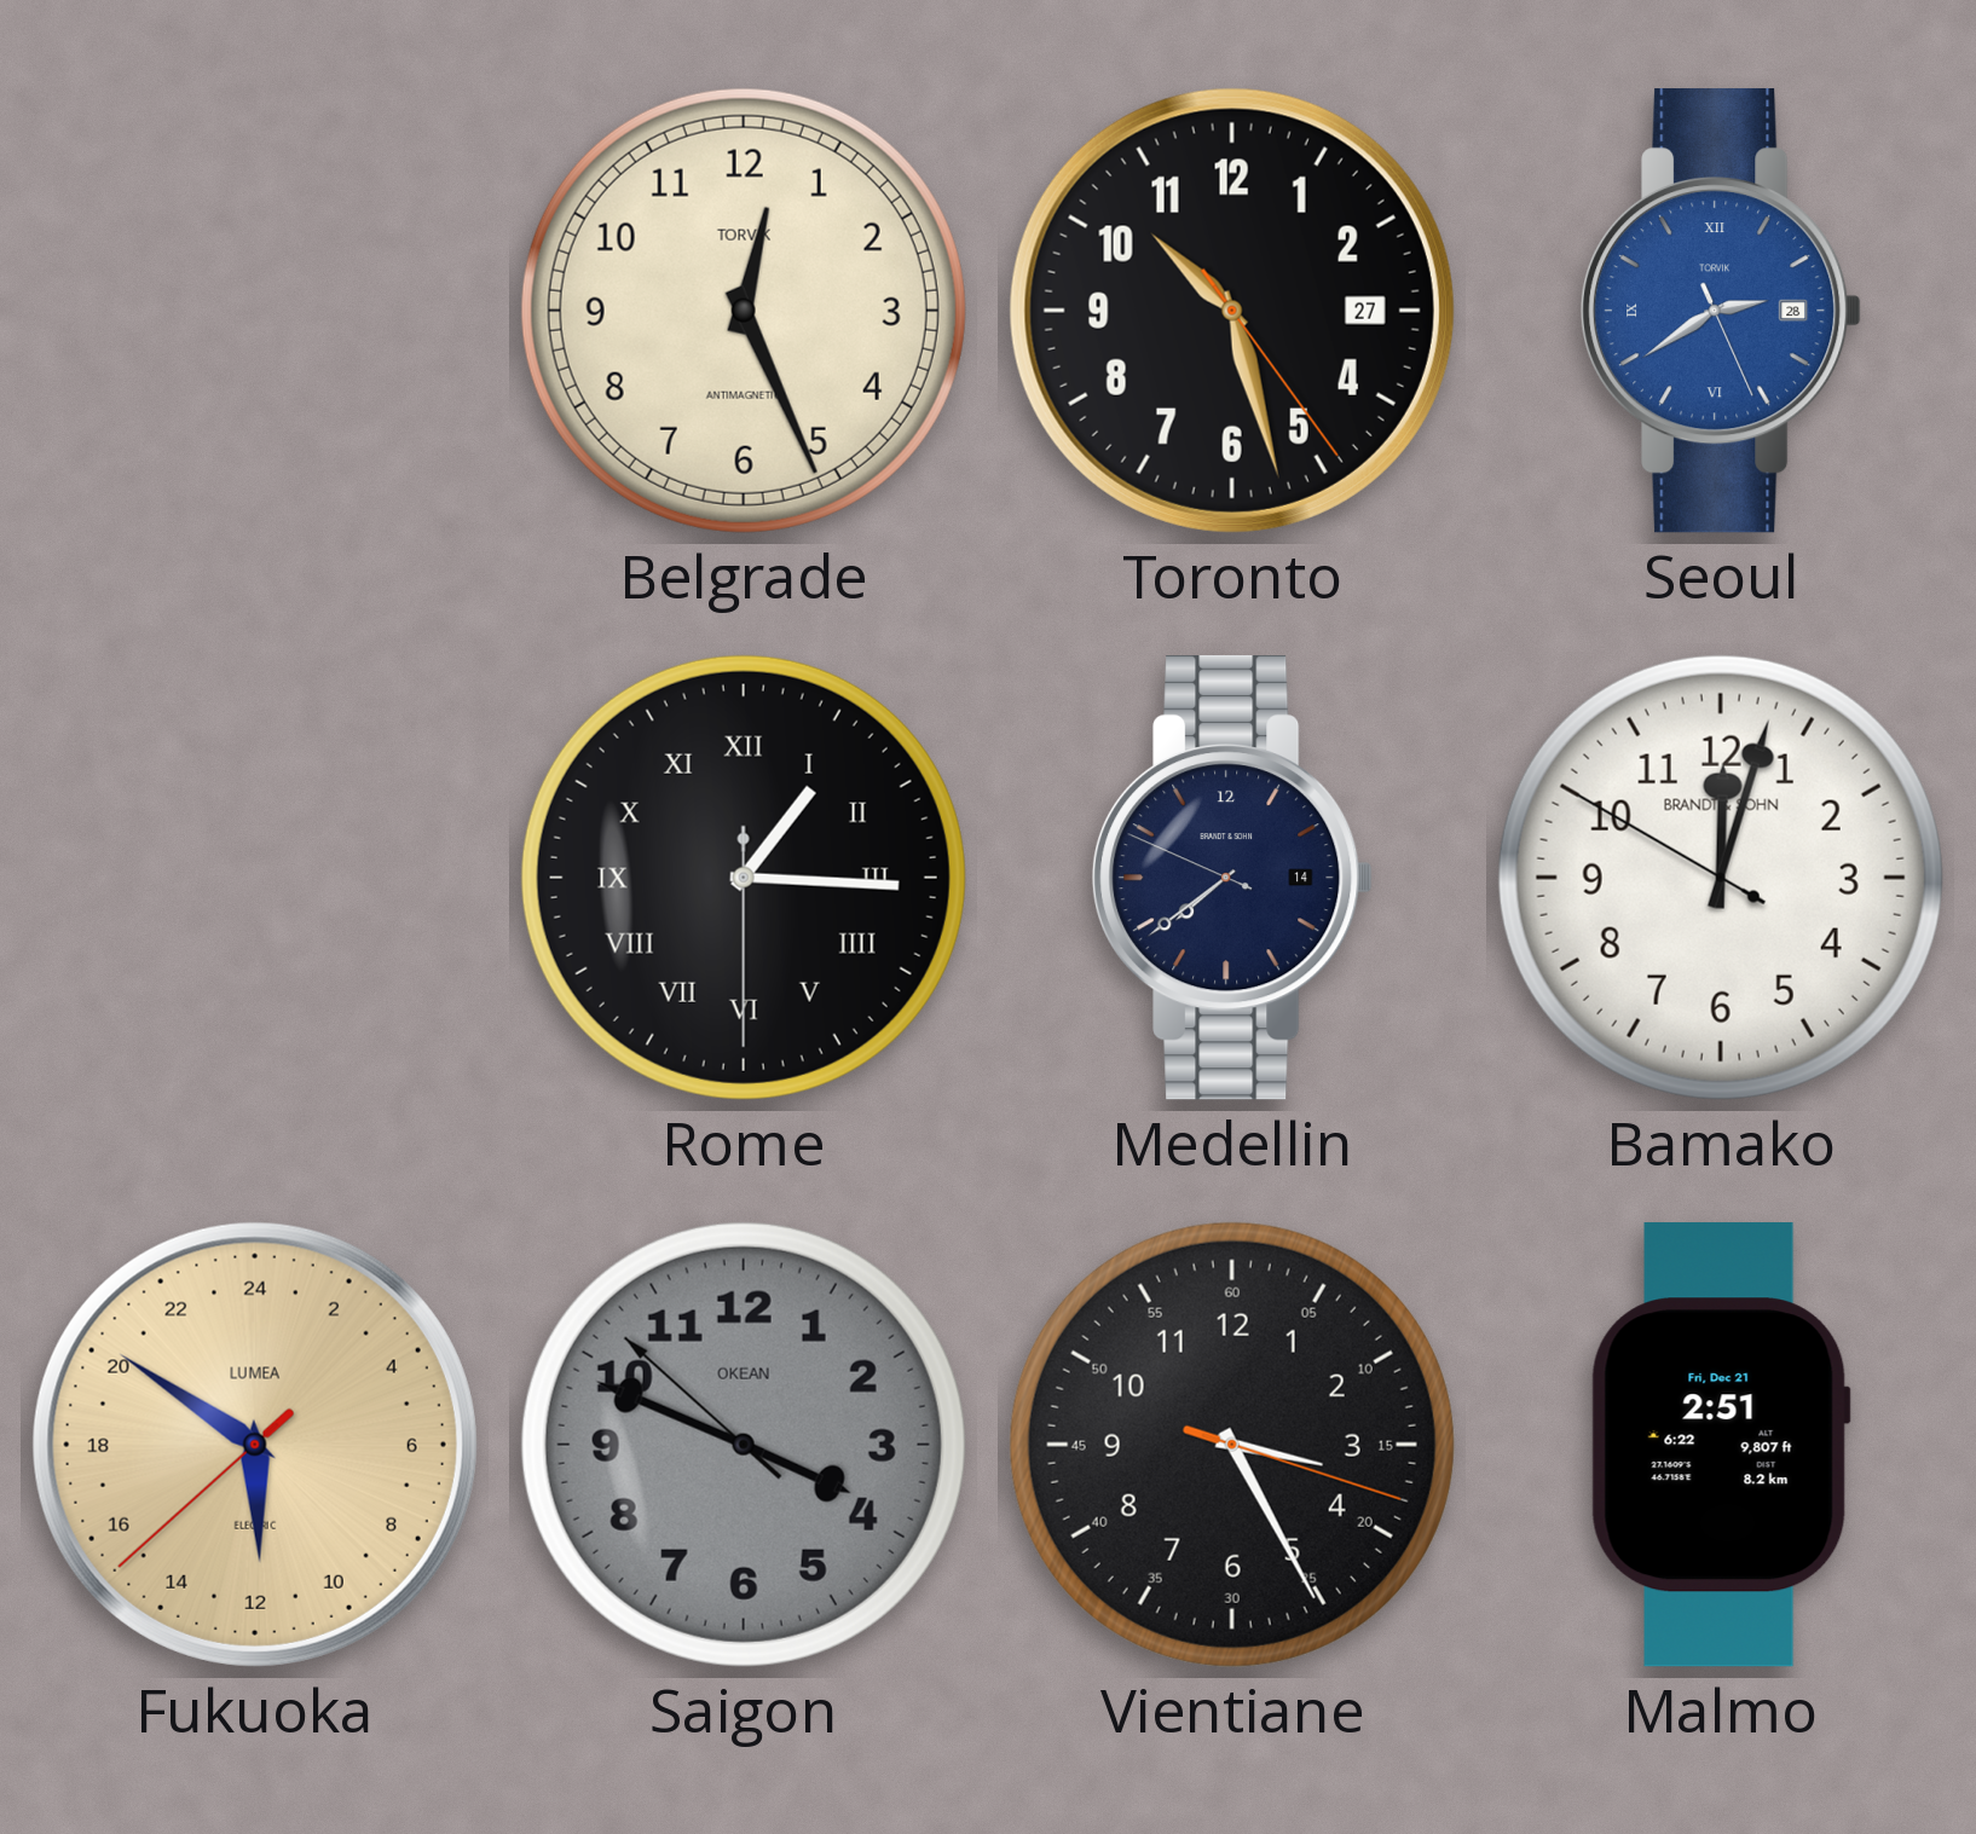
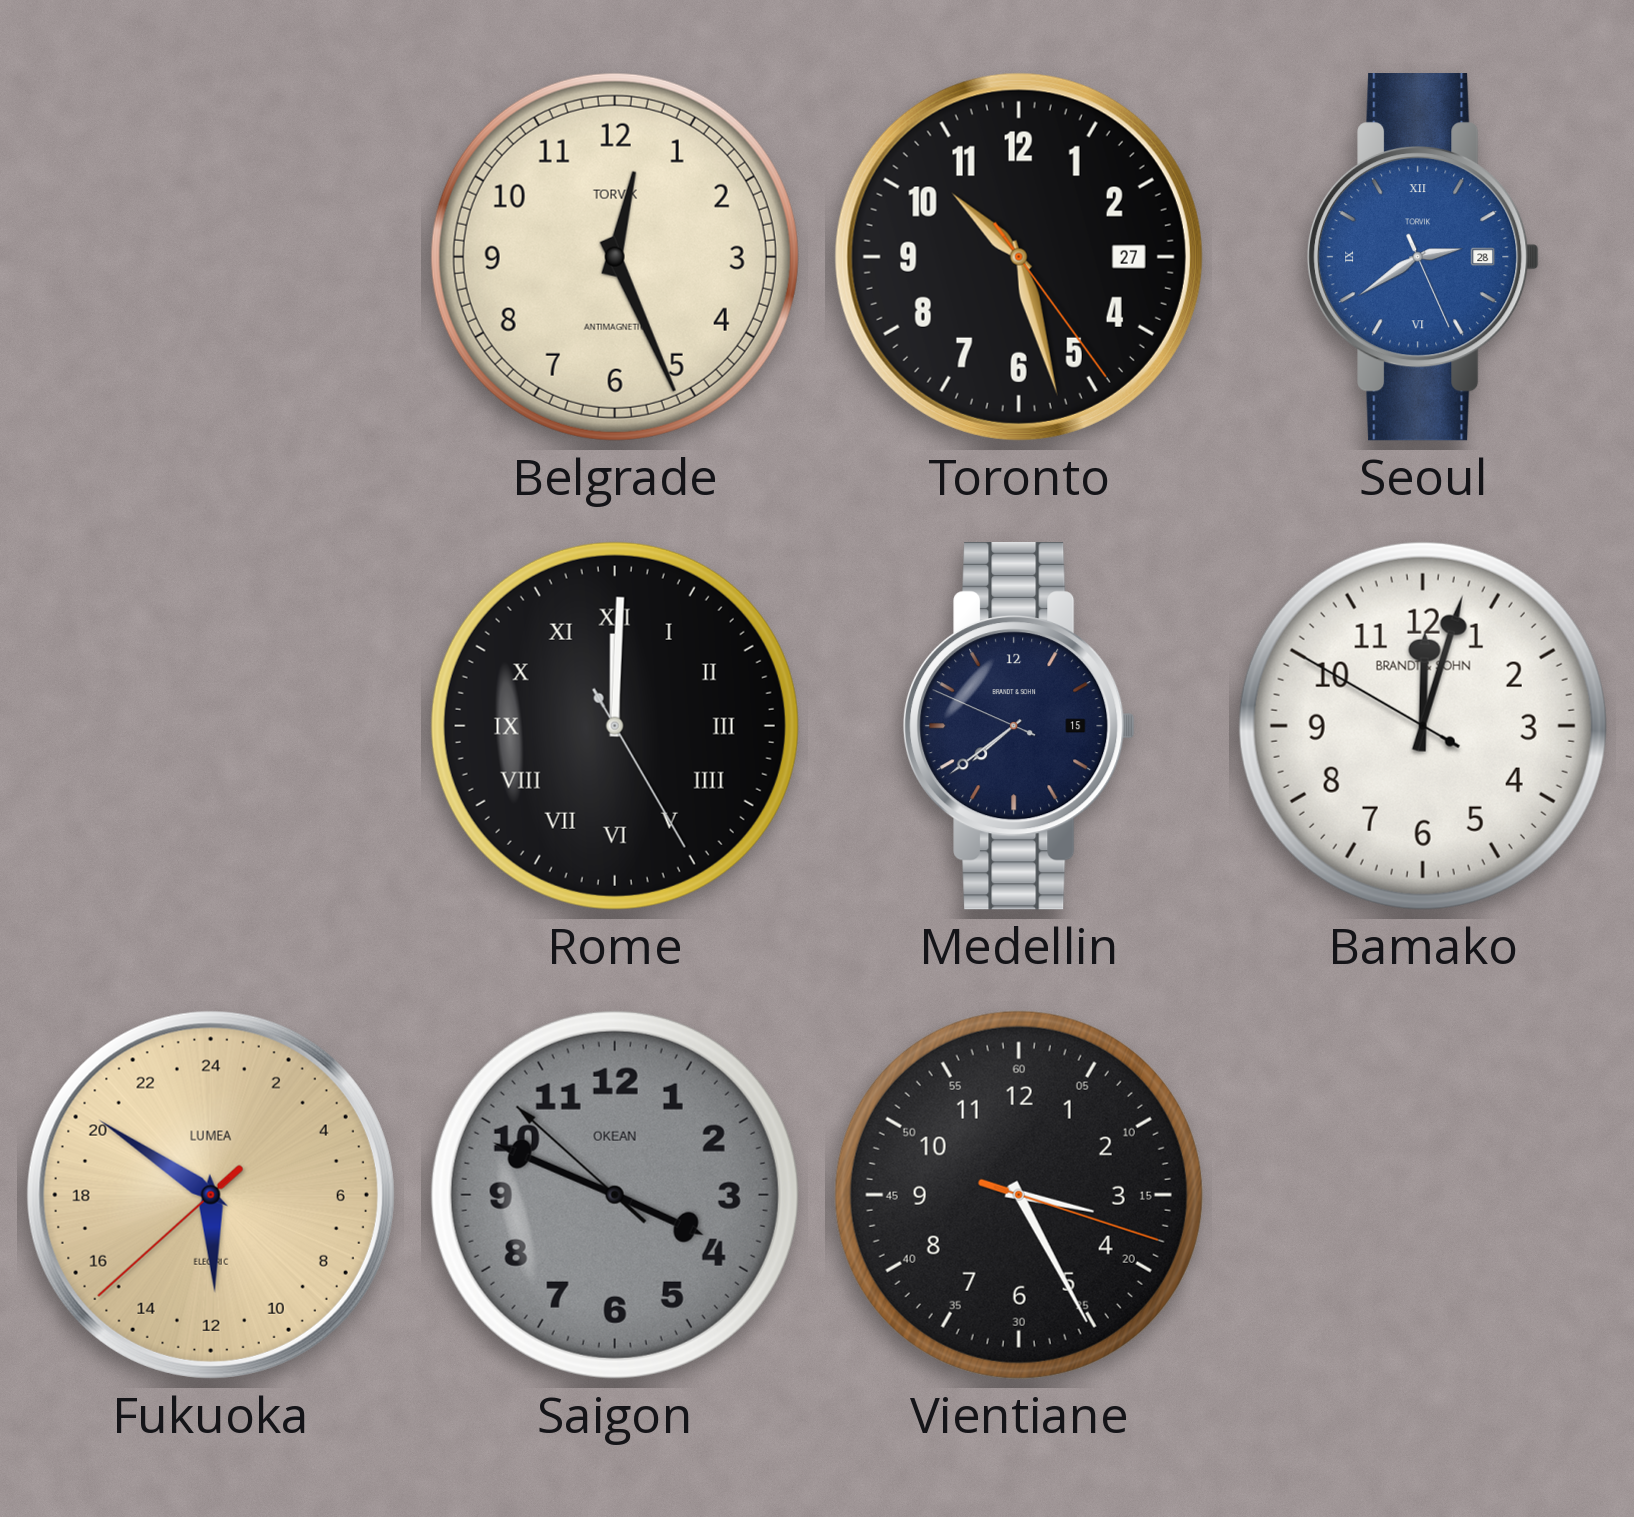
Rome: 1:15 -> 12:00
Medellin date: 14 -> 15
Malmo: 2:51 -> none
